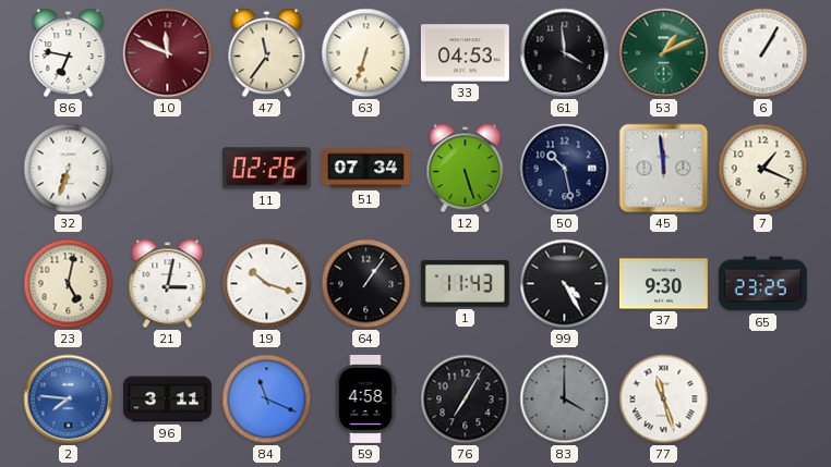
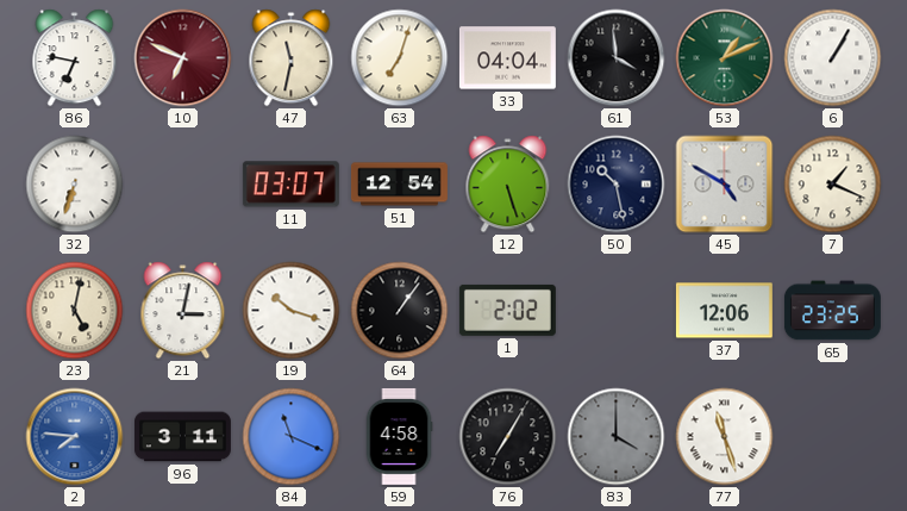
10: 11:49 -> 6:49
47: 11:36 -> 11:32
63: 6:33 -> 7:03
33: 04:53 -> 04:04
11: 02:26 -> 03:07
51: 07:34 -> 12:54
45: 11:59 -> 4:50
1: 11:43 -> 2:02
99: 4:25 -> none
37: 9:30 -> 12:06
